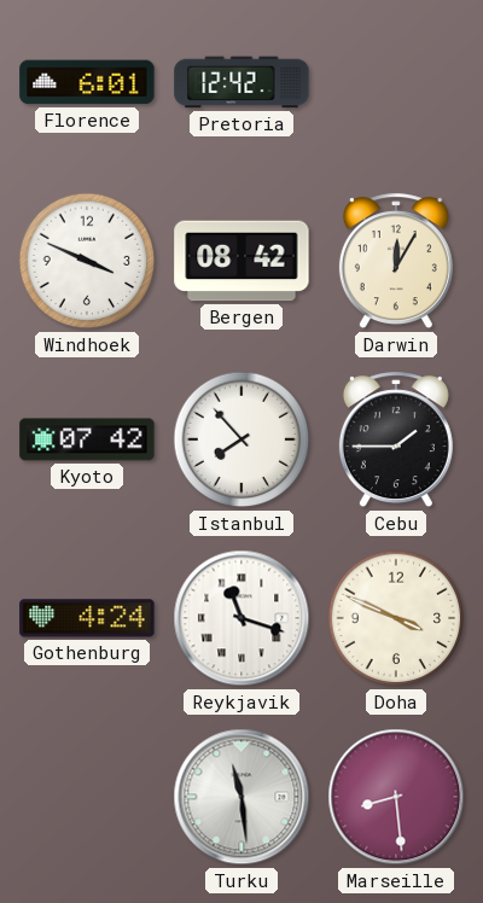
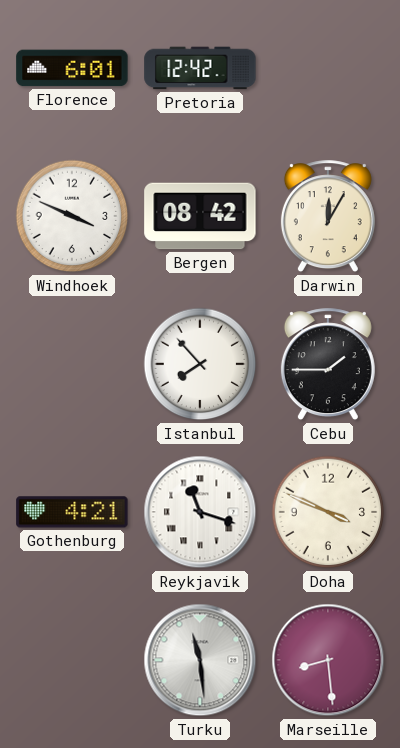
Kyoto: 07:42 -> none
Gothenburg: 4:24 -> 4:21
